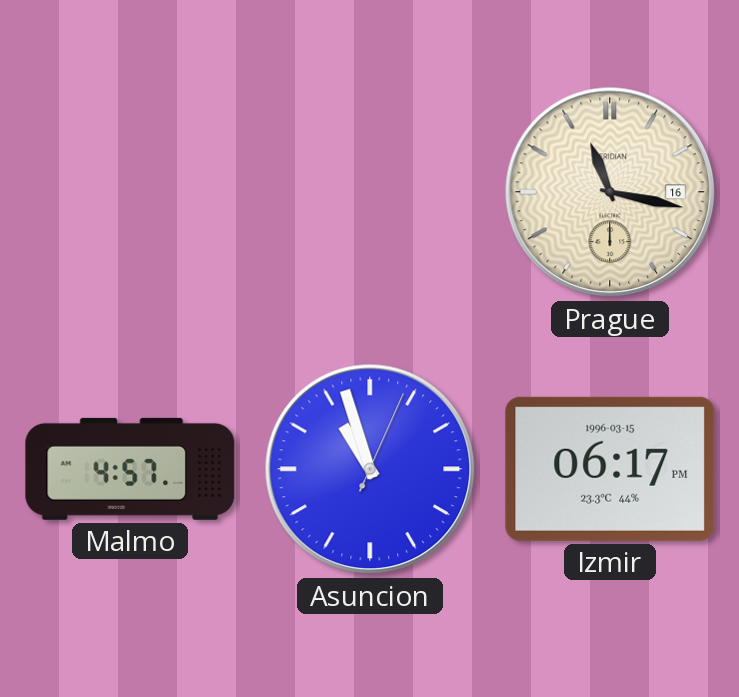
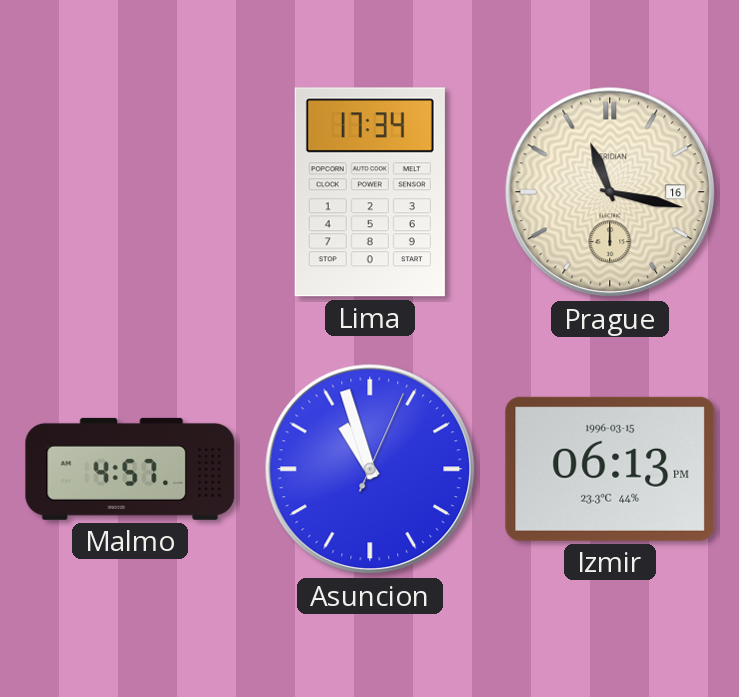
Lima: none -> 17:34
Izmir: 06:17 -> 06:13
